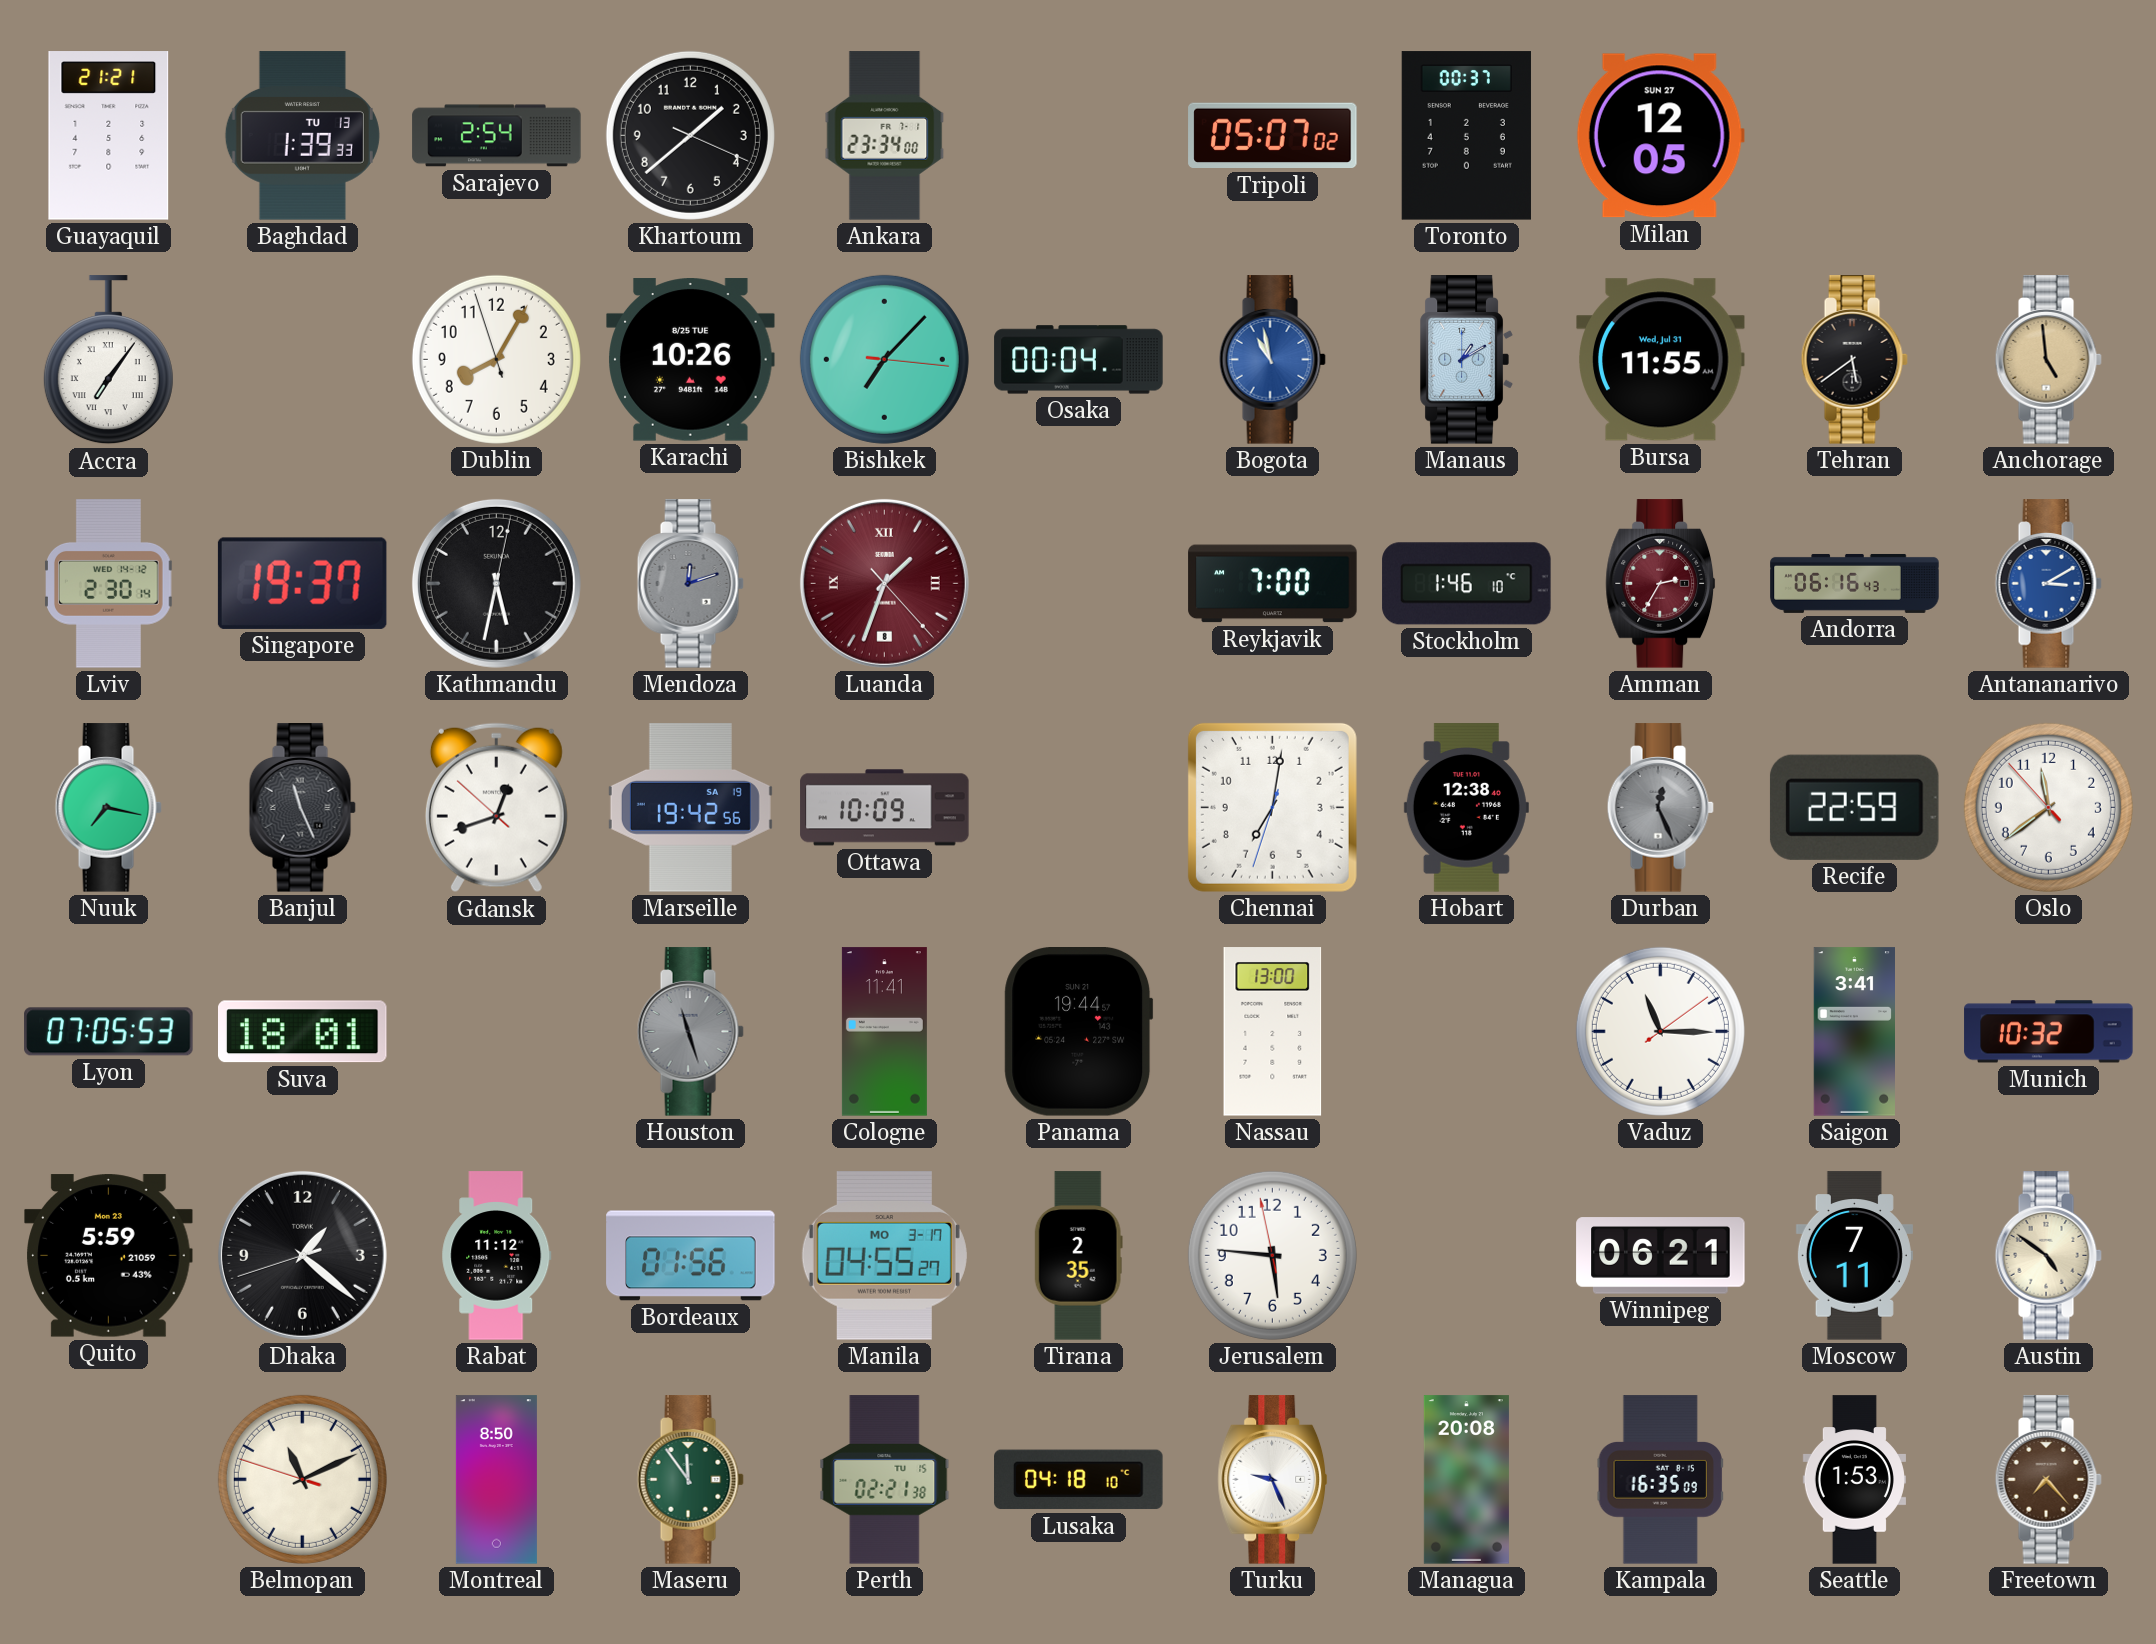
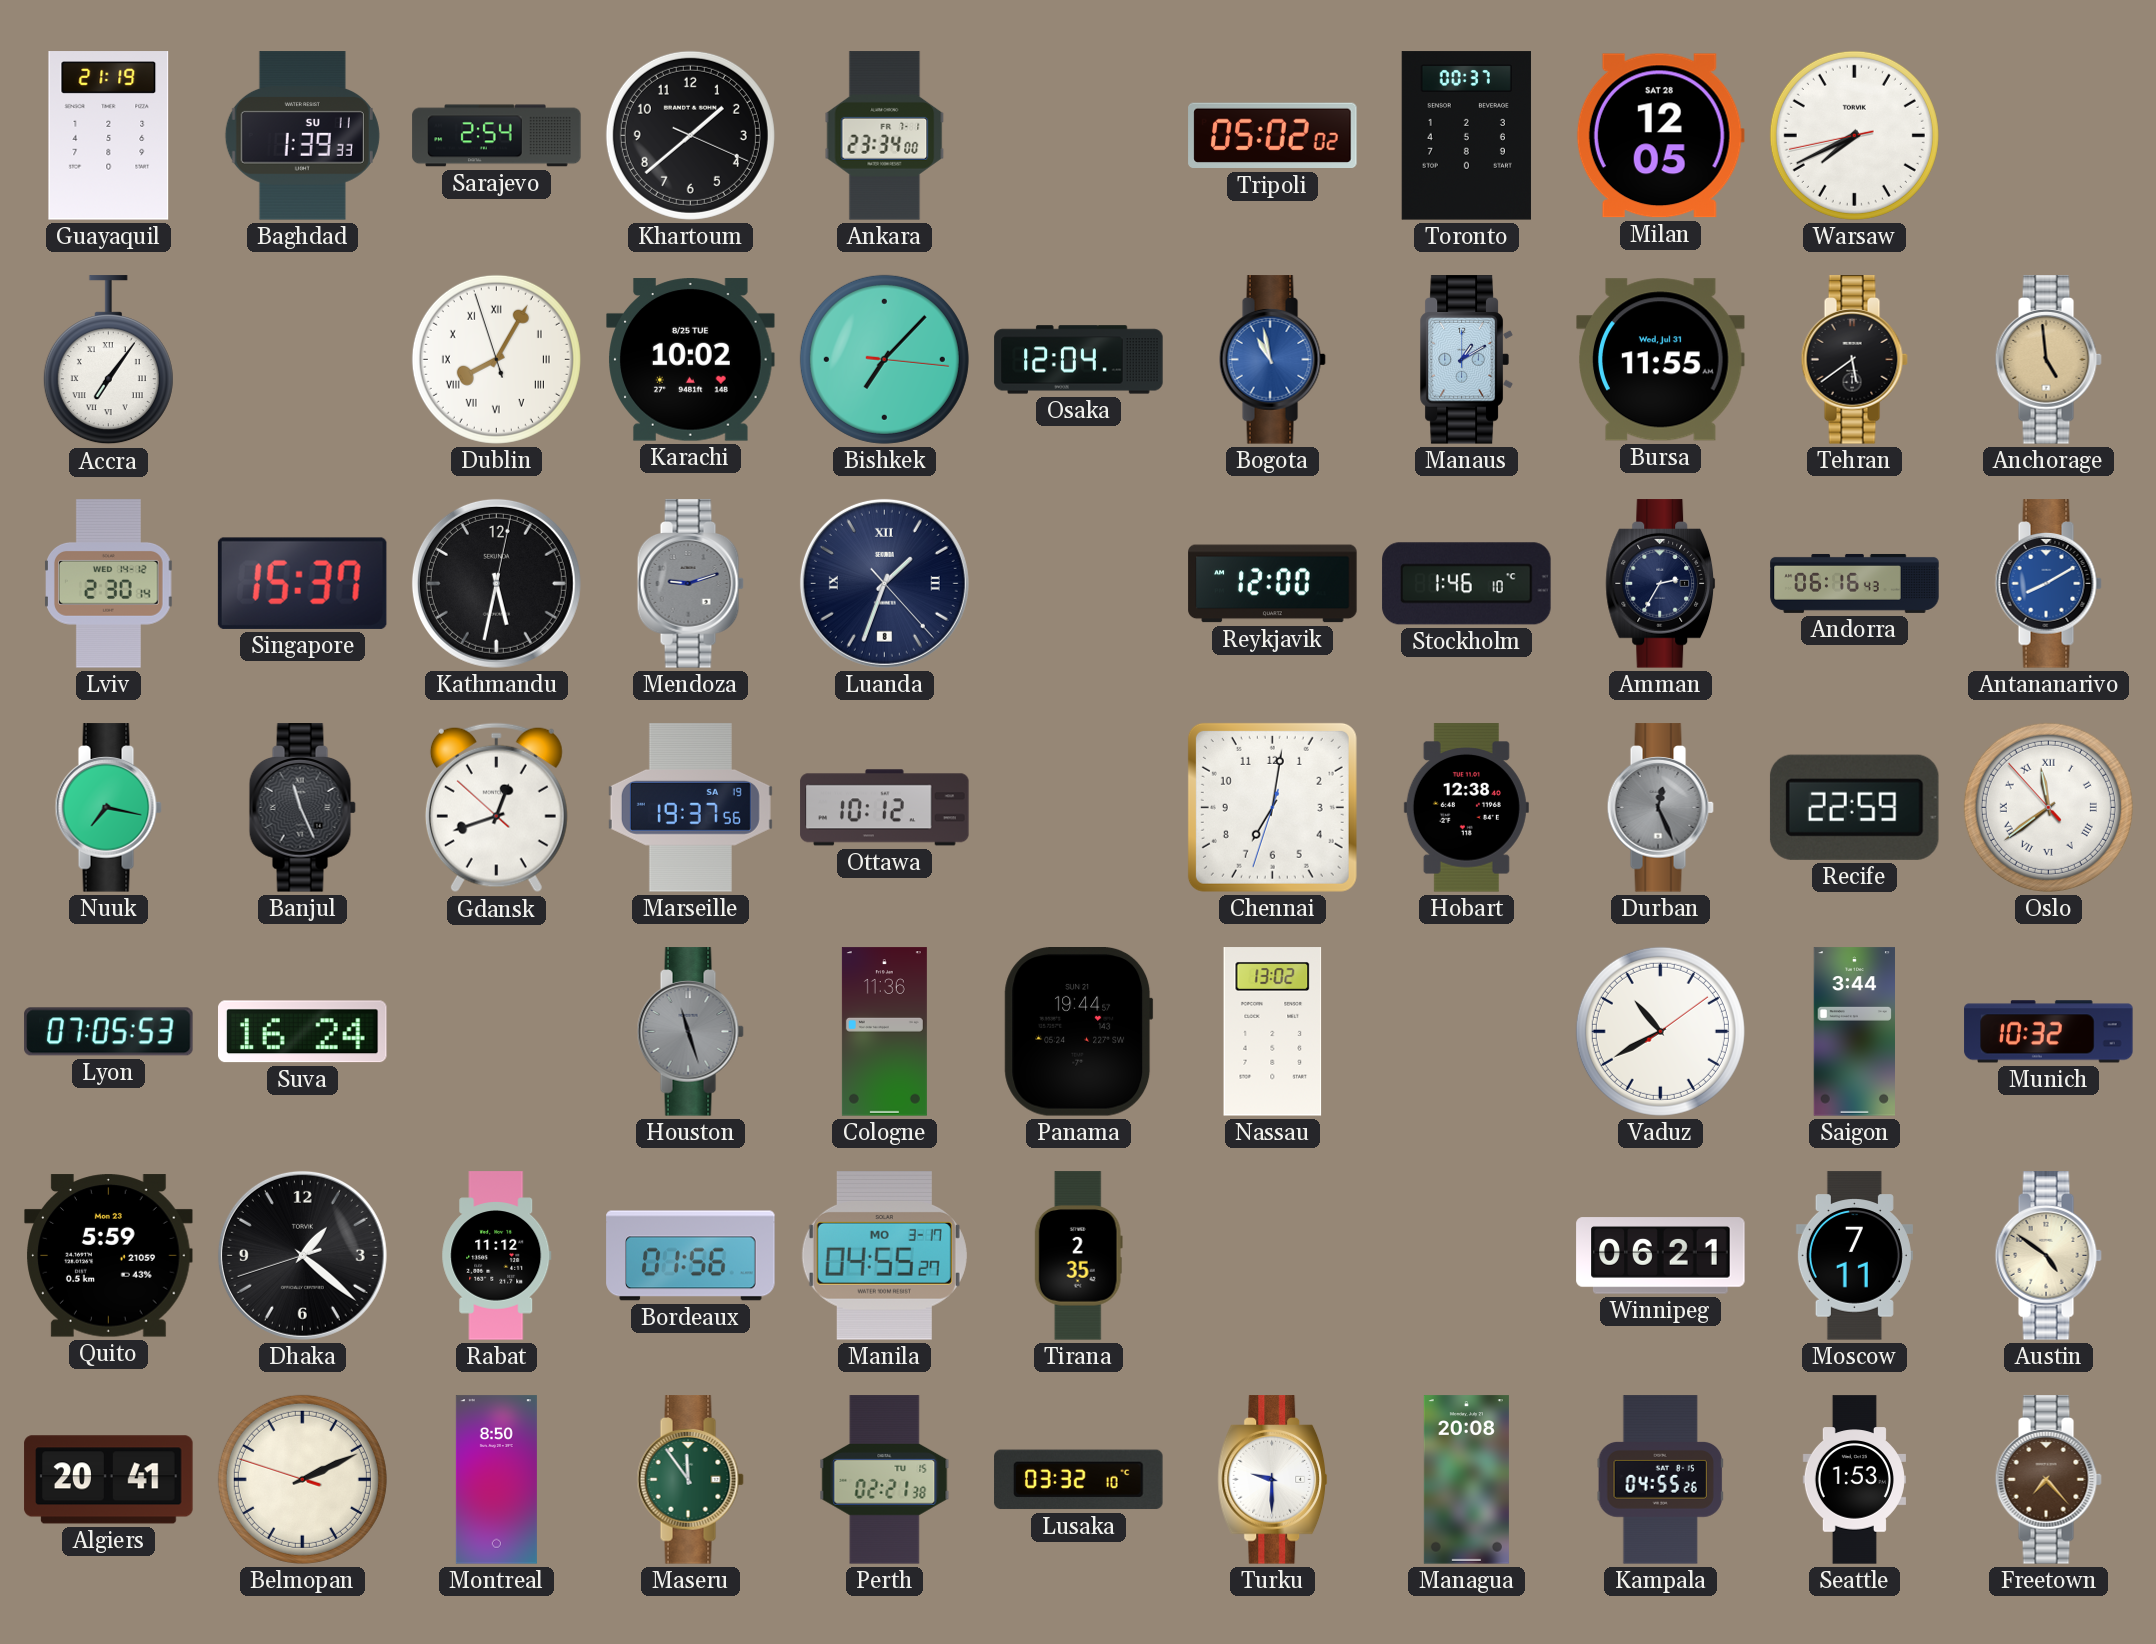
Guayaquil: 21:21 -> 21:19
Baghdad date: TU 13 -> SU 11
Tripoli: 05:07 -> 05:02
Milan date: SUN 27 -> SAT 28
Warsaw: none -> 7:40
Dublin numerals: Arabic -> Roman
Karachi: 10:26 -> 10:02
Osaka: 00:04 -> 12:04
Singapore: 19:37 -> 15:37
Mendoza: 12:12 -> 9:12
Luanda dial: burgundy -> navy
Reykjavik: 7:00 -> 12:00
Amman dial: burgundy -> navy
Antananarivo: 3:10 -> 8:10
Marseille: 19:42 -> 19:37
Ottawa: 10:09 -> 10:12
Oslo numerals: Arabic -> Roman
Suva: 18:01 -> 16:24
Cologne: 11:41 -> 11:36
Nassau: 13:00 -> 13:02
Vaduz: 11:15 -> 10:40
Saigon: 3:41 -> 3:44
Jerusalem: 5:45 -> none
Algiers: none -> 20:41
Belmopan: 11:10 -> 2:10
Lusaka: 04:18 -> 03:32
Turku: 9:26 -> 9:30
Kampala: 16:35 -> 04:55
